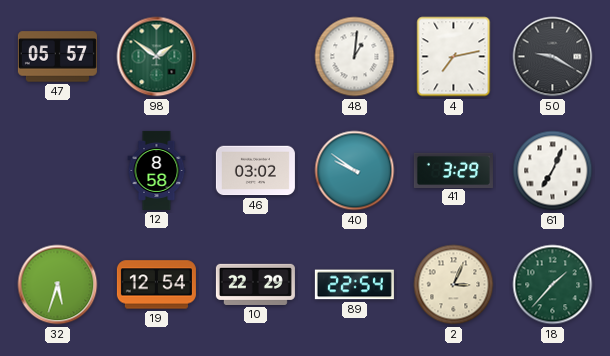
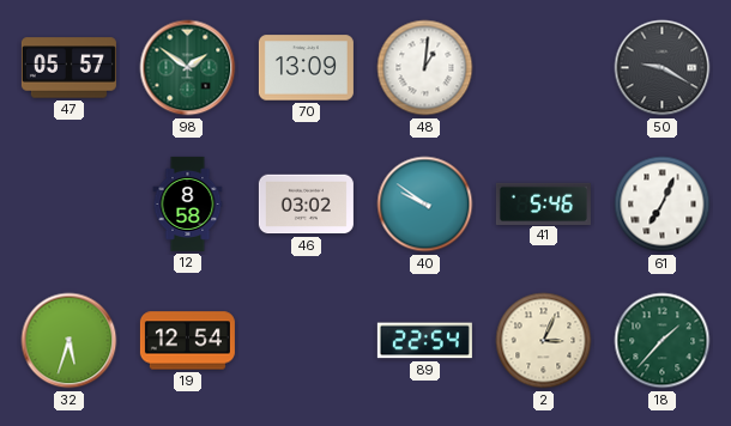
70: none -> 13:09
4: 7:13 -> none
41: 3:29 -> 5:46
10: 22:29 -> none
